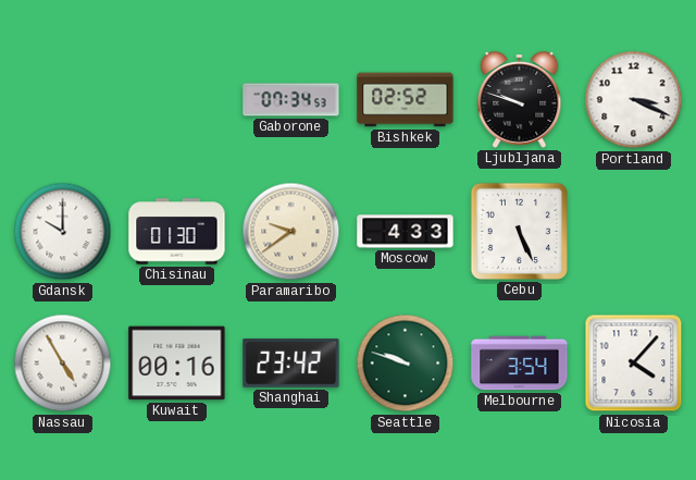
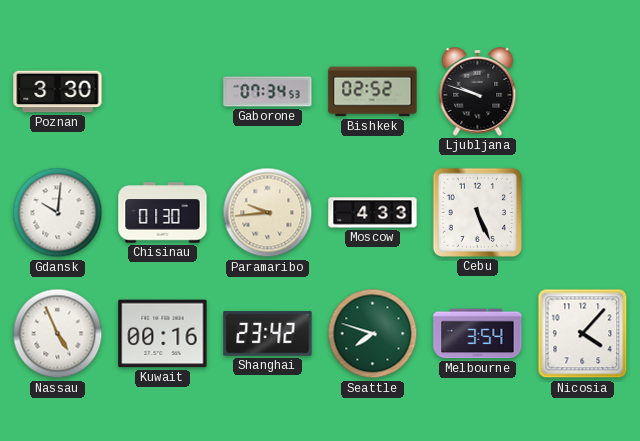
Poznan: none -> 3:30
Portland: 3:19 -> none
Gdansk: 10:00 -> 10:01
Paramaribo: 9:39 -> 9:44
Nassau: 4:55 -> 4:56
Seattle: 9:48 -> 7:48
